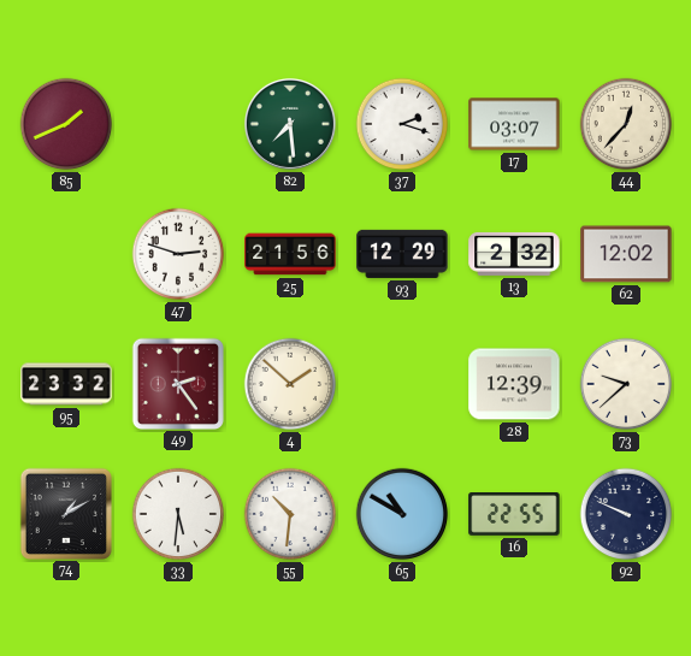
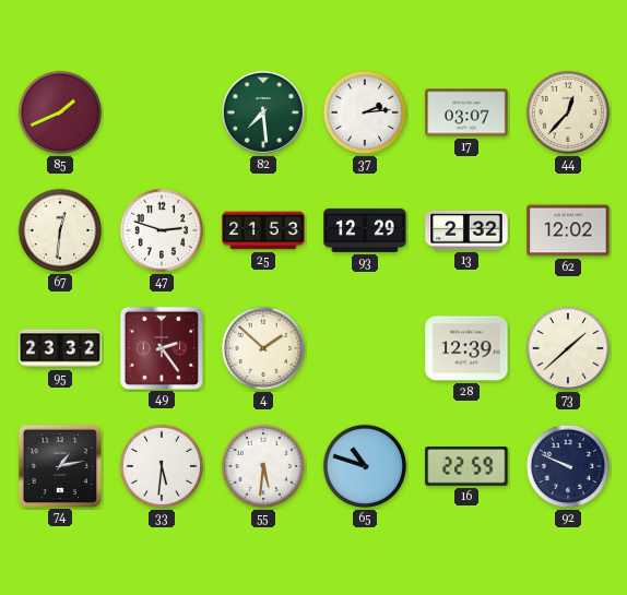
37: 2:18 -> 2:14
67: none -> 12:31
25: 21:56 -> 21:53
73: 9:38 -> 1:38
74: 1:10 -> 1:13
55: 10:31 -> 5:31
65: 10:50 -> 10:48
16: 22:55 -> 22:59
